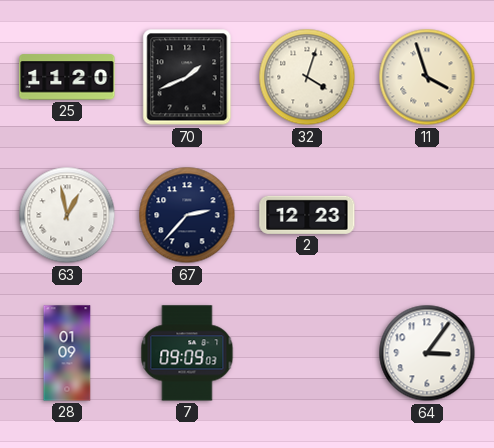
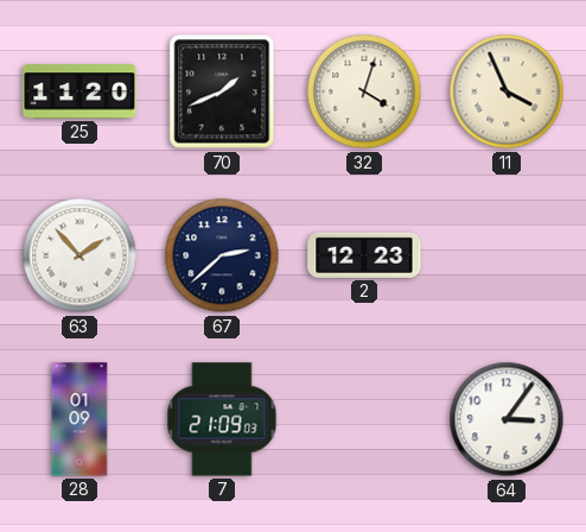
11: 3:57 -> 3:56
63: 12:58 -> 1:53
67: 2:37 -> 2:38
7: 09:09 -> 21:09
